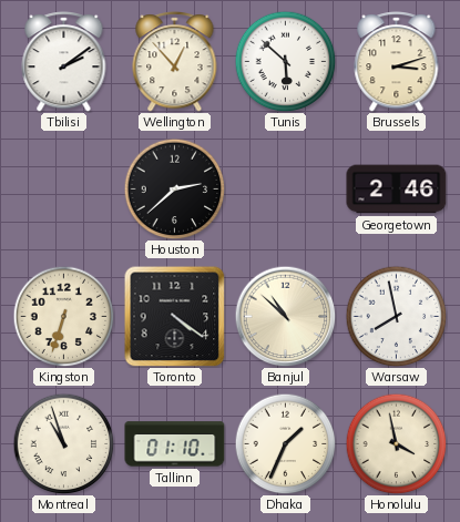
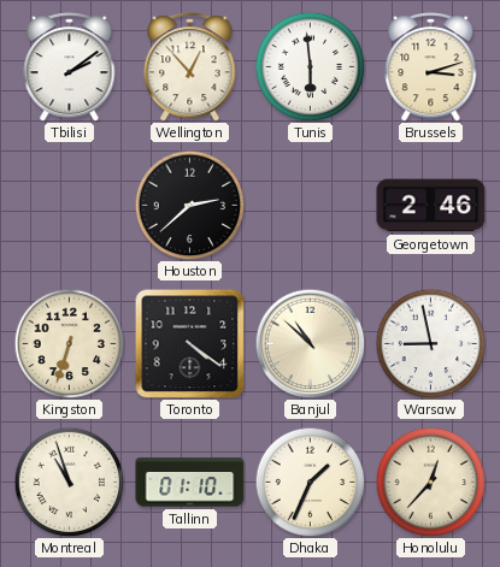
Tunis: 5:52 -> 5:59
Warsaw: 7:58 -> 8:58
Honolulu: 3:58 -> 12:37
